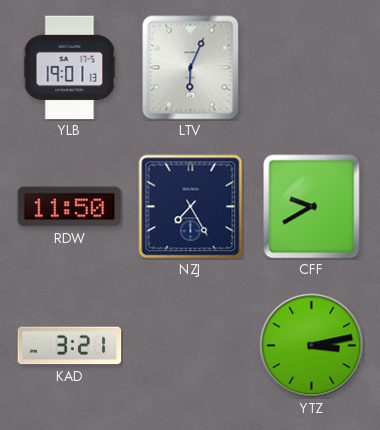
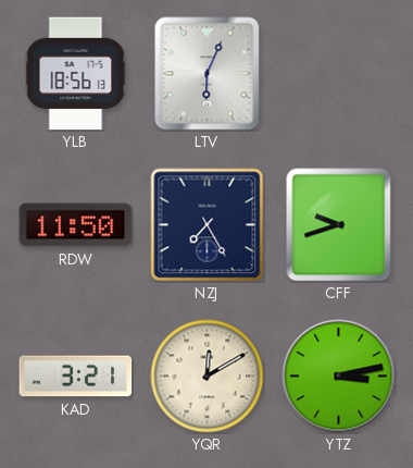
YLB: 19:01 -> 18:56
CFF: 9:40 -> 9:42
YQR: none -> 12:10
